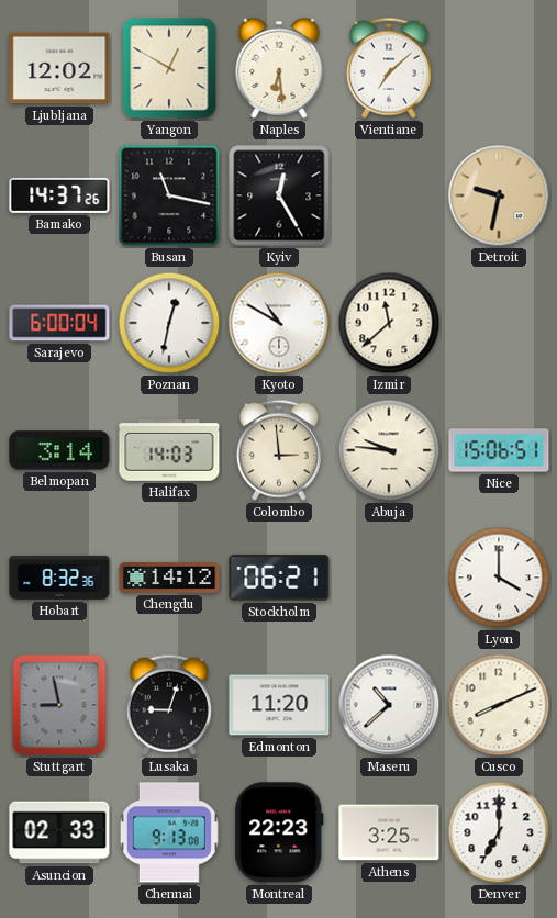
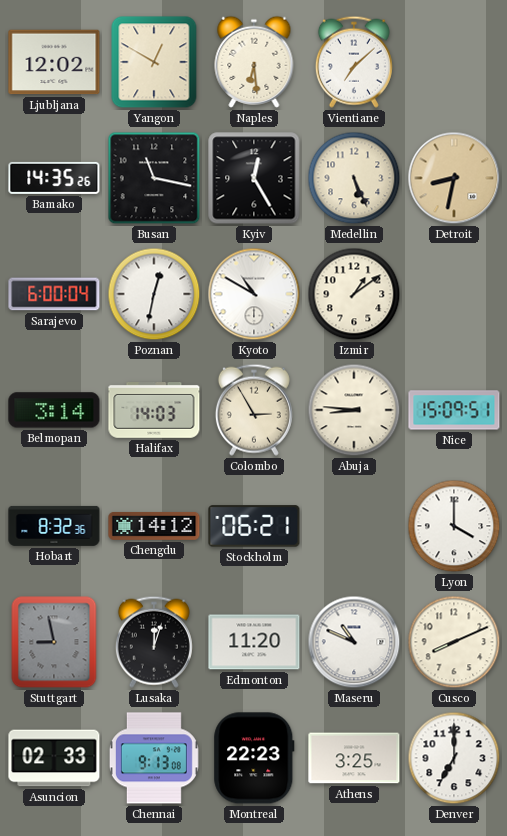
Bamako: 14:37 -> 14:35
Medellin: none -> 5:26
Detroit: 9:32 -> 8:32
Izmir: 11:38 -> 1:09
Colombo: 2:59 -> 2:55
Abuja: 9:46 -> 8:46
Nice: 15:06 -> 15:09
Lusaka: 9:03 -> 12:03
Maseru: 10:38 -> 10:49
